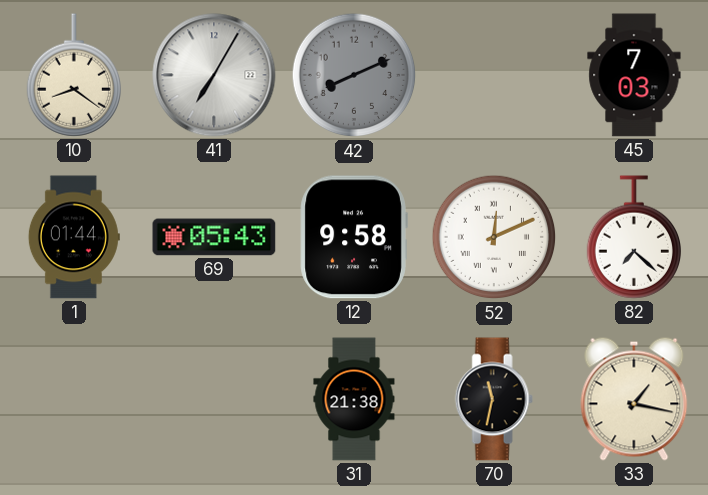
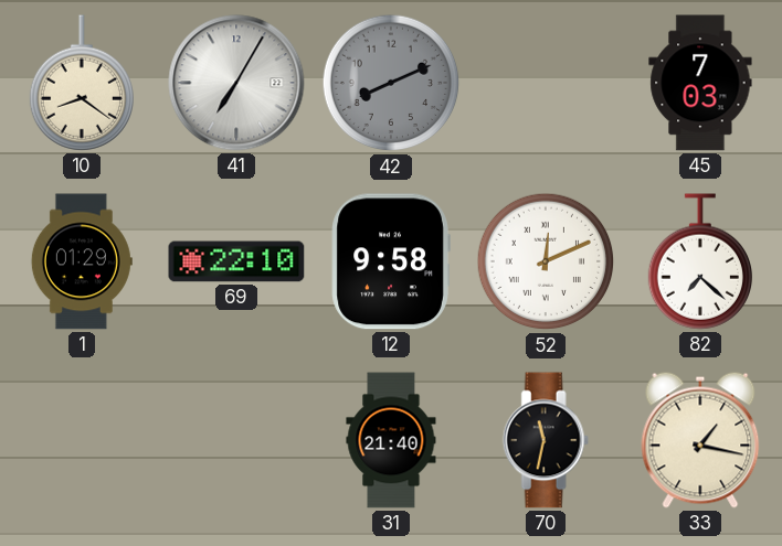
1: 01:44 -> 01:29
69: 05:43 -> 22:10
31: 21:38 -> 21:40
